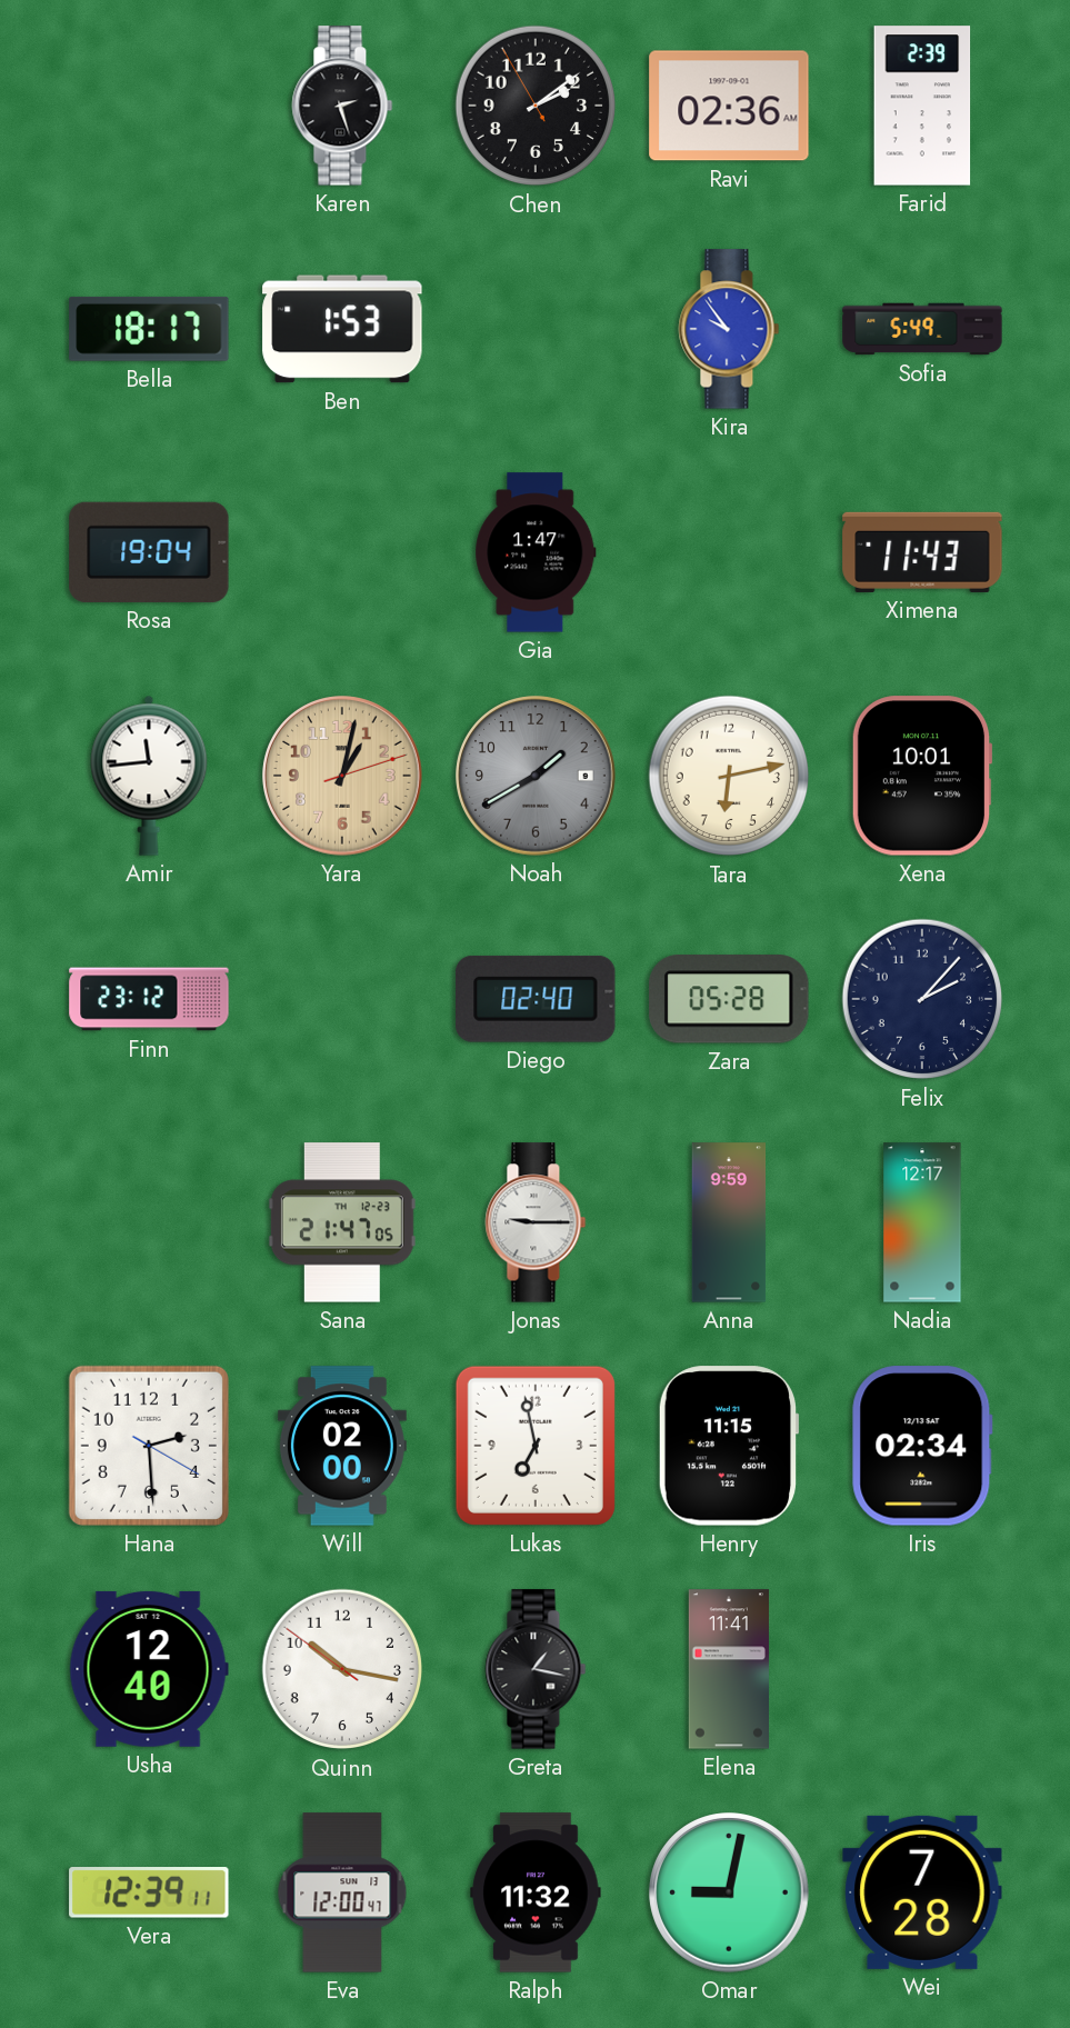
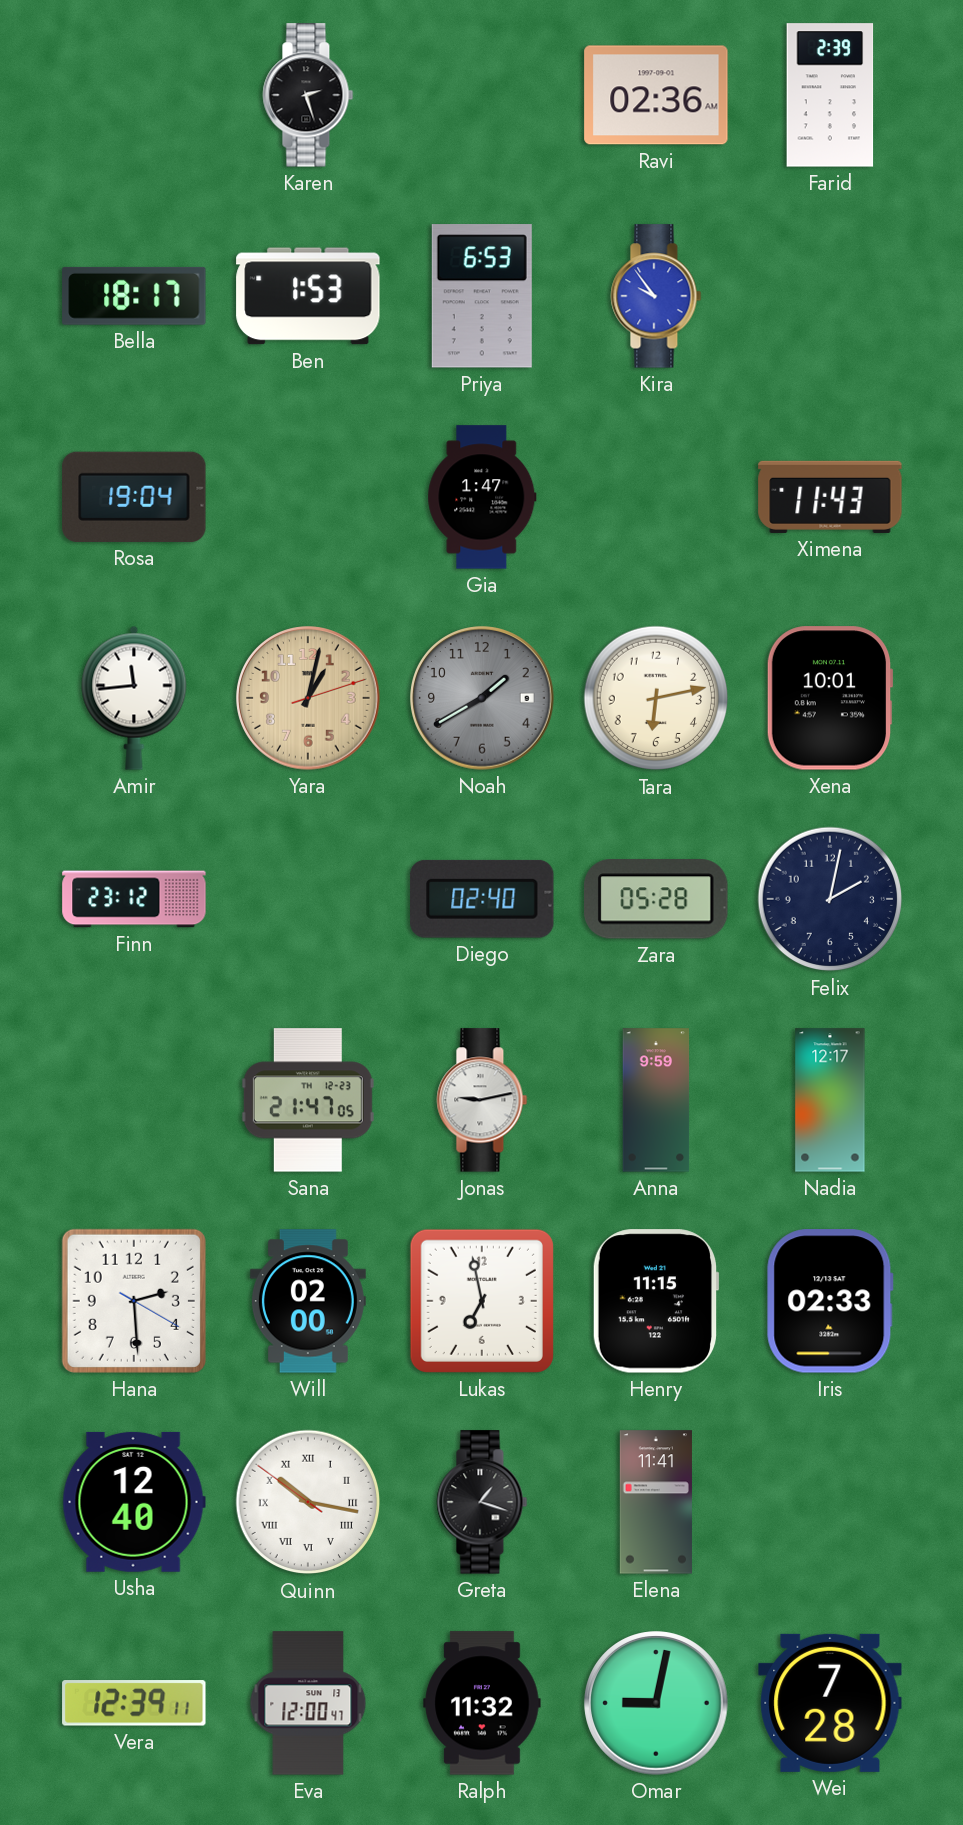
Chen: 2:08 -> none
Priya: none -> 6:53
Sofia: 5:49 -> none
Felix: 2:07 -> 2:02
Jonas: 9:15 -> 9:13
Iris: 02:34 -> 02:33
Quinn numerals: Arabic -> Roman
Greta: 1:17 -> 1:18
